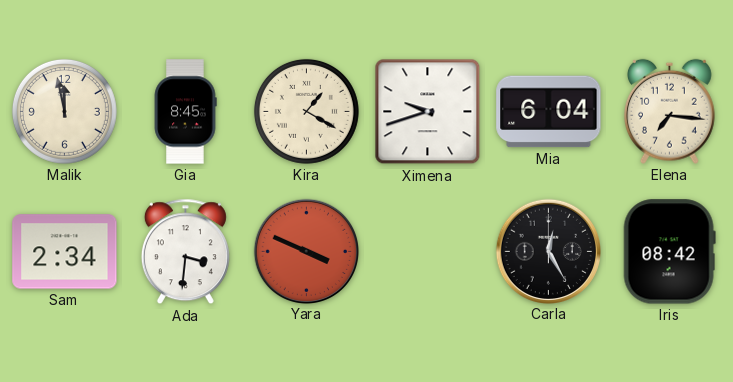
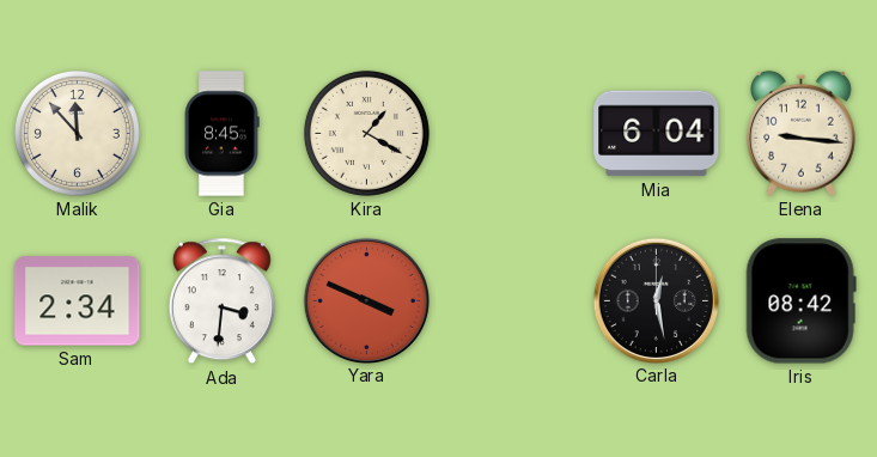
Malik: 11:58 -> 11:53
Ximena: 9:42 -> none
Elena: 7:16 -> 9:16
Carla: 12:25 -> 12:28
